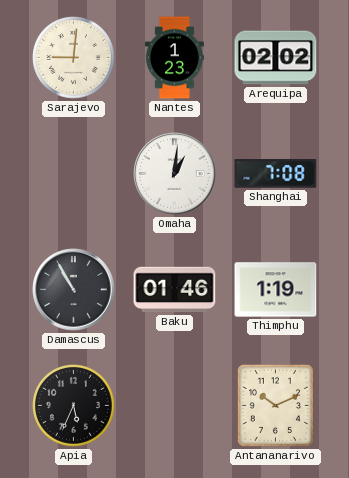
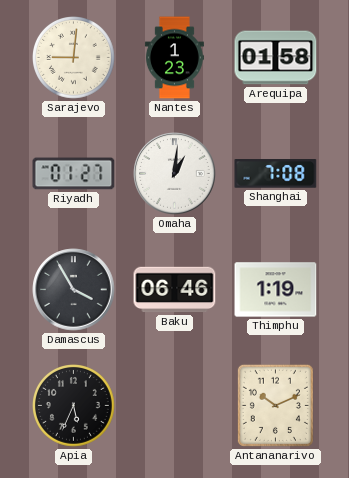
Arequipa: 02:02 -> 01:58
Riyadh: none -> 01:27
Damascus: 10:55 -> 3:55
Baku: 01:46 -> 06:46
